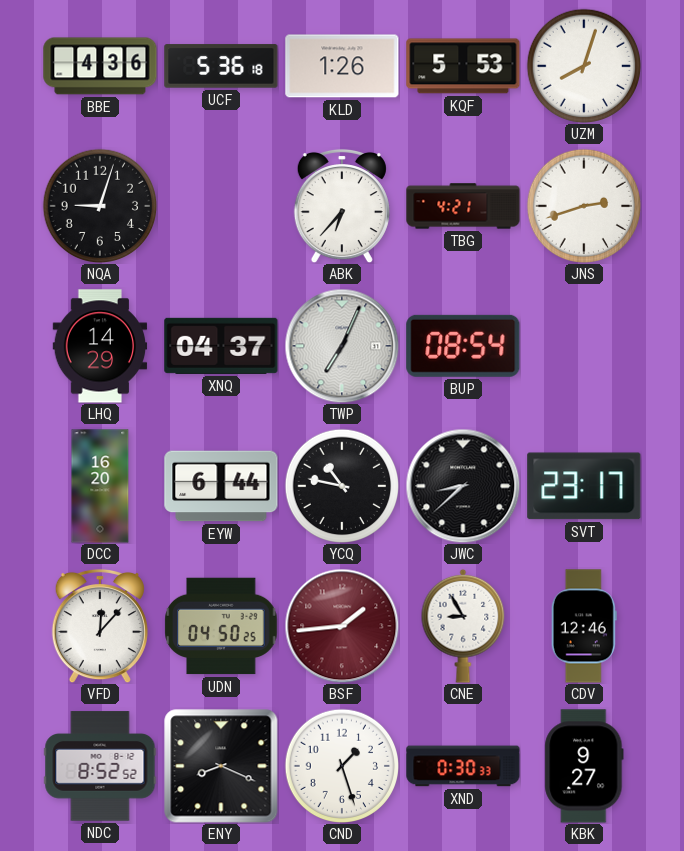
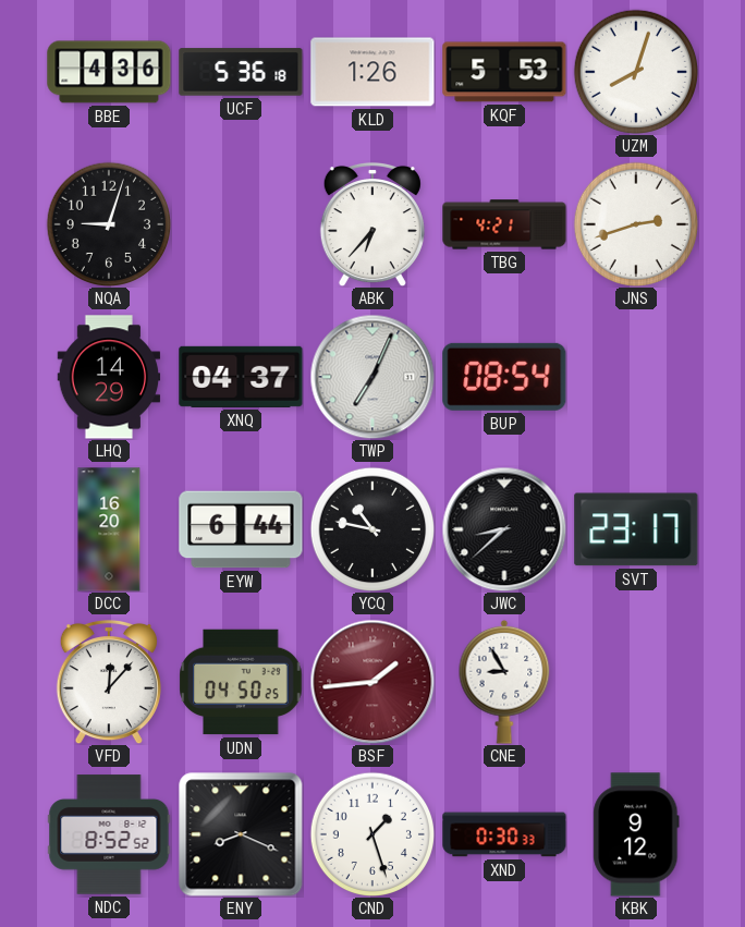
CDV: 12:46 -> none
KBK: 9:27 -> 9:12
